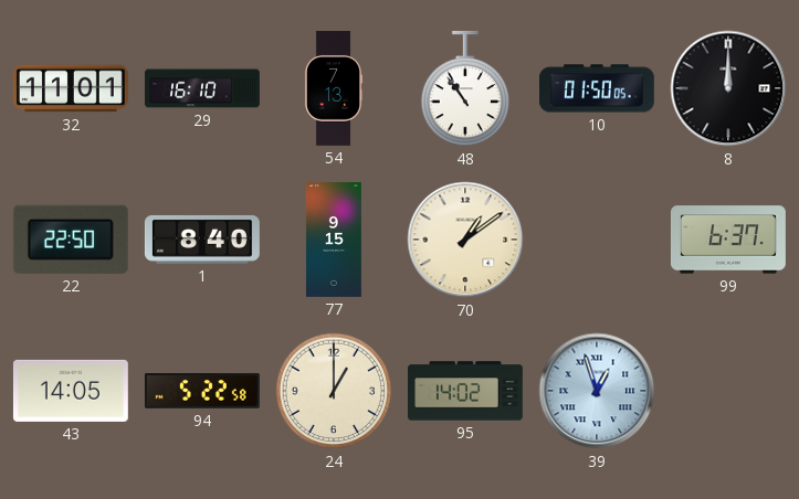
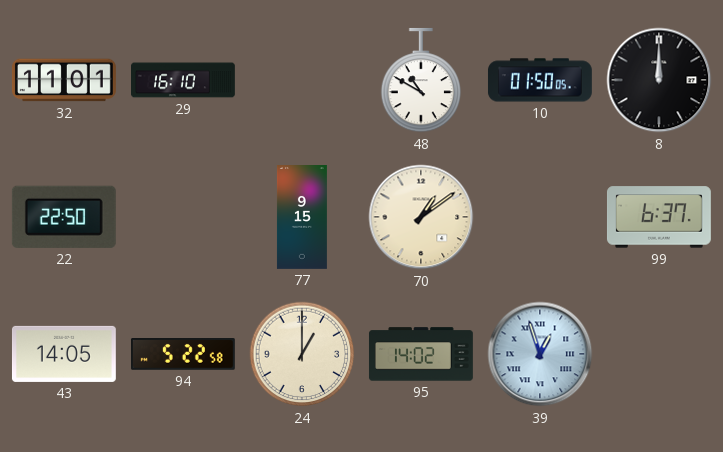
54: 7:13 -> none
48: 10:54 -> 10:50
1: 8:40 -> none
